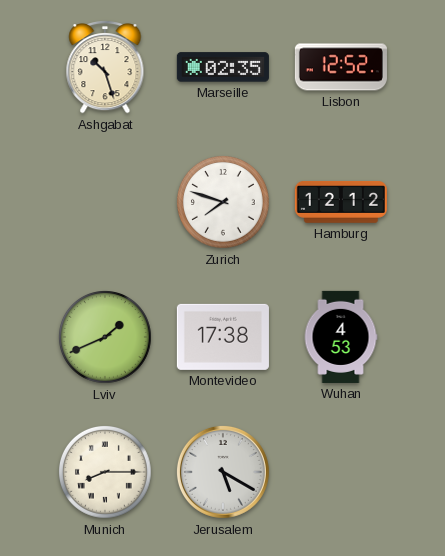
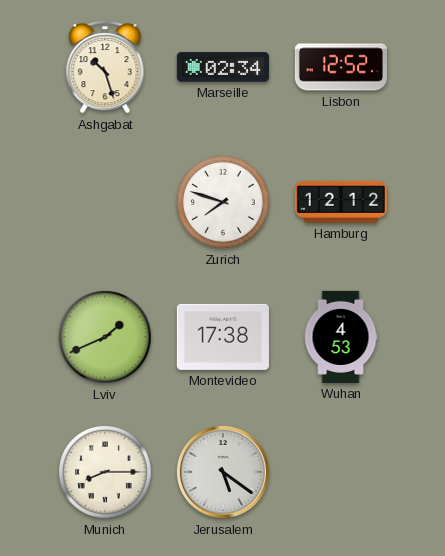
Marseille: 02:35 -> 02:34
Jerusalem: 5:20 -> 5:21
